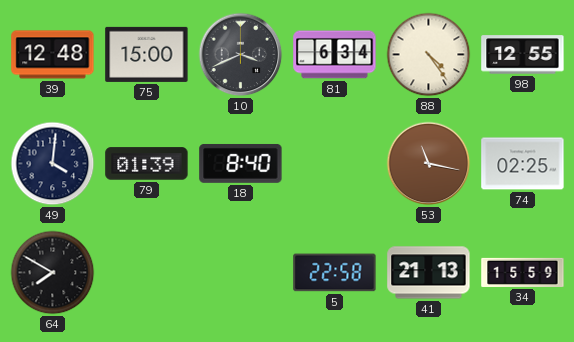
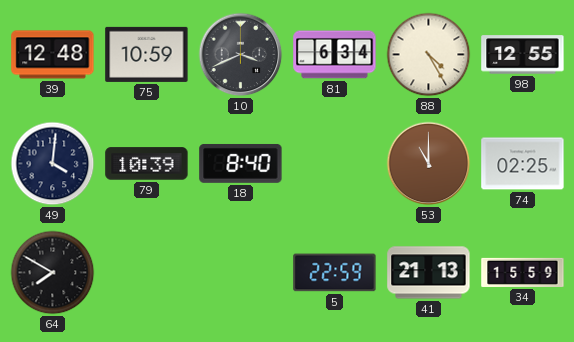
75: 15:00 -> 10:59
88: 4:24 -> 4:25
79: 01:39 -> 10:39
53: 11:17 -> 11:00
5: 22:58 -> 22:59
